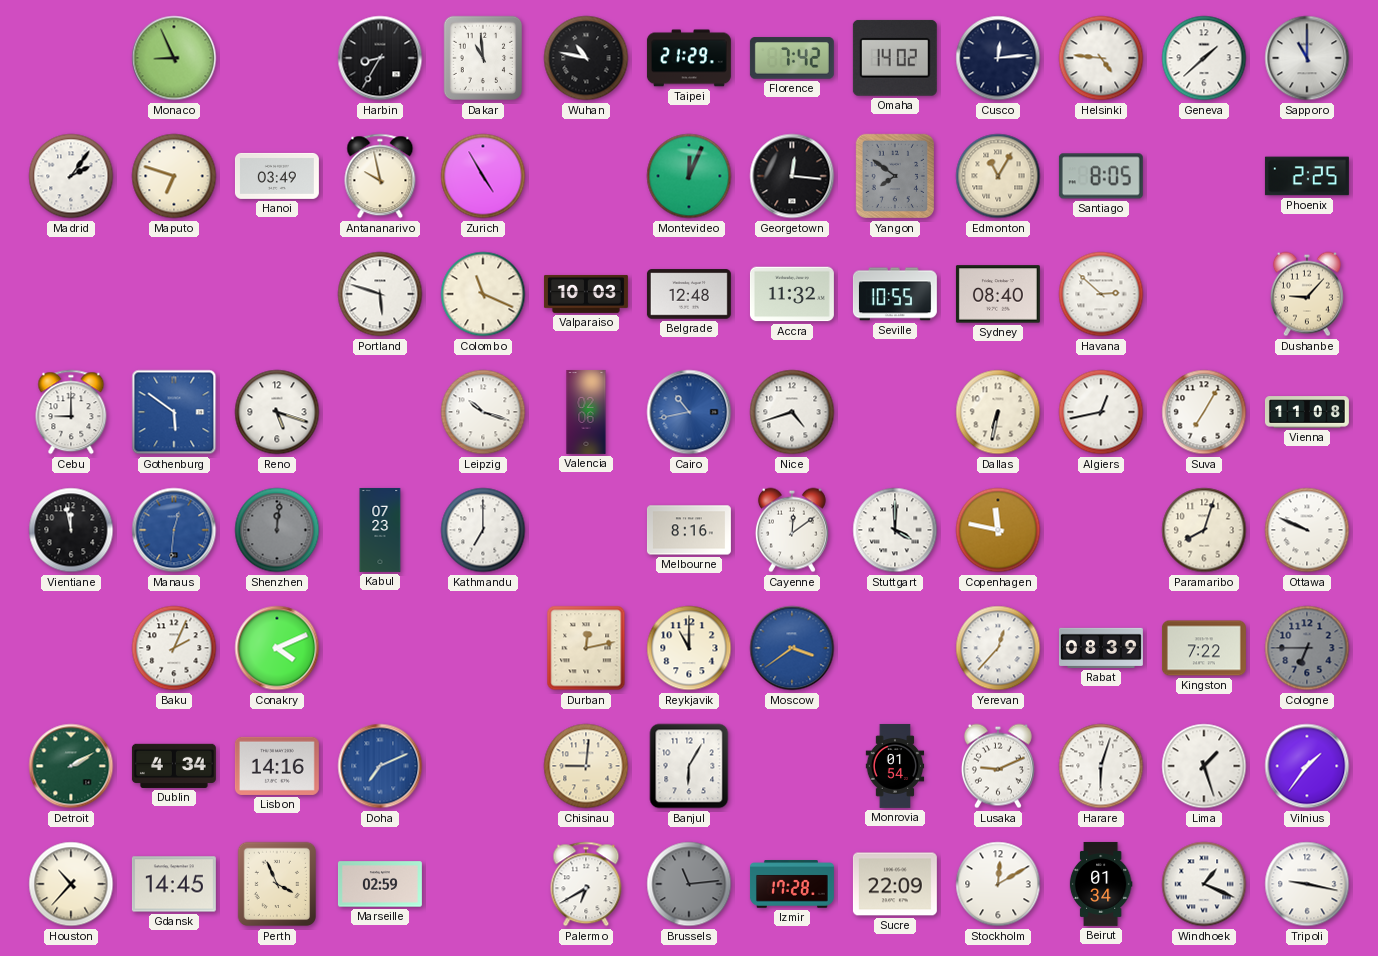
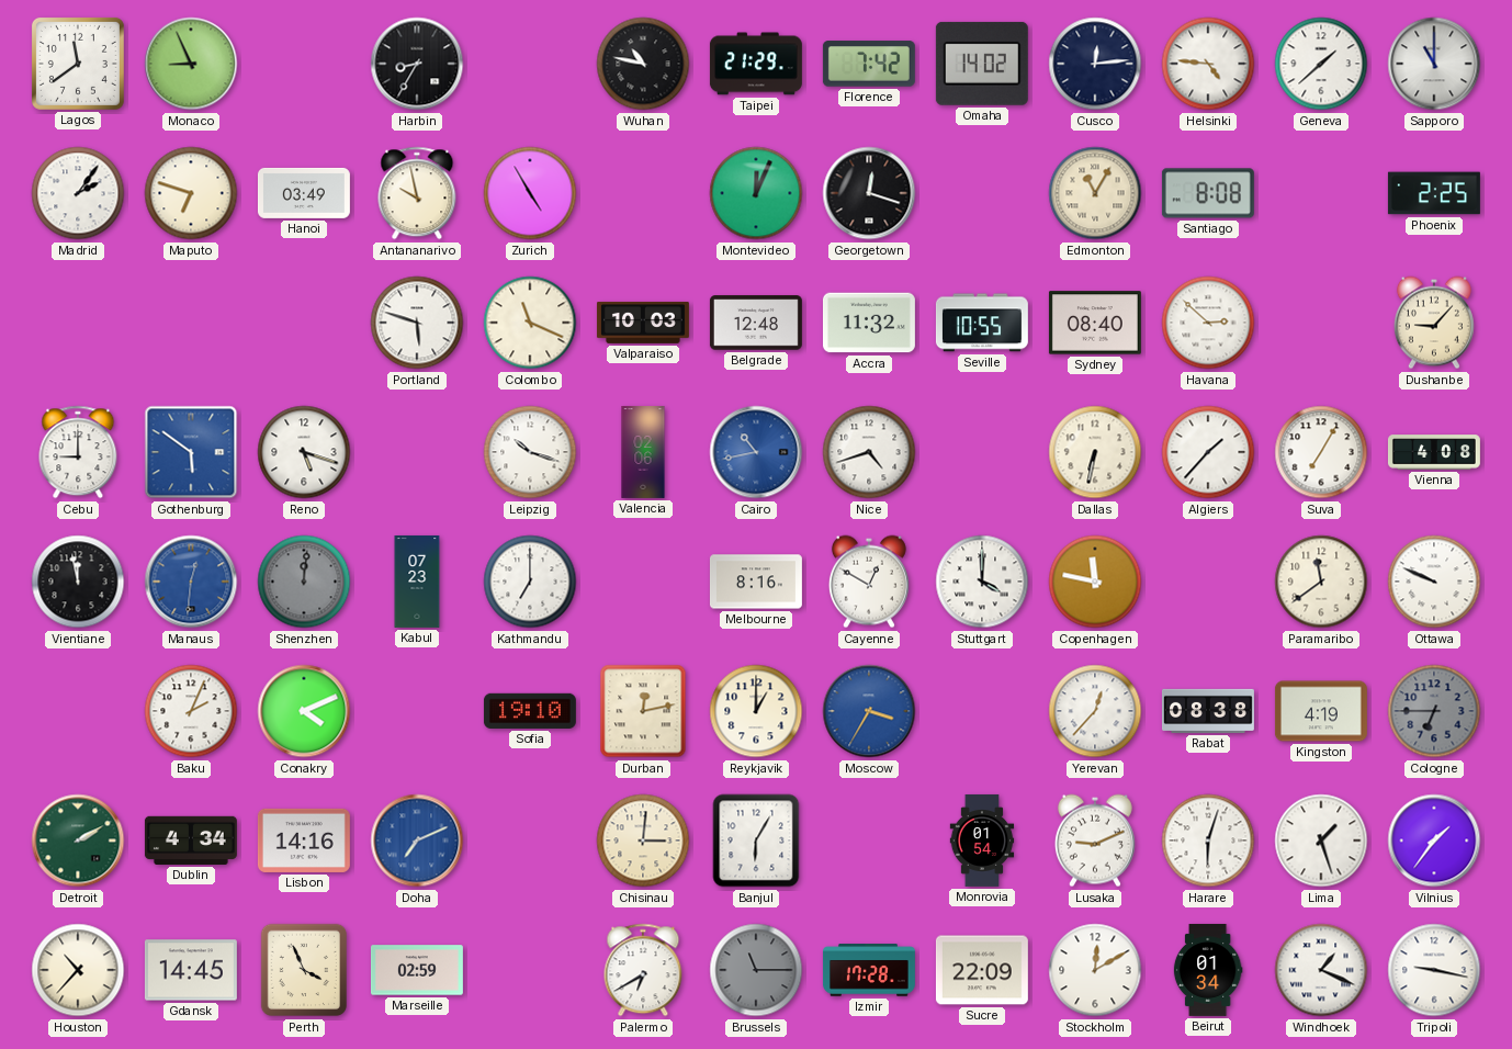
Lagos: none -> 11:39
Dakar: 10:59 -> none
Georgetown: 12:16 -> 12:18
Yangon: 7:51 -> none
Santiago: 8:05 -> 8:08
Algiers: 12:43 -> 1:37
Vienna: 11:08 -> 4:08
Cayenne: 12:09 -> 12:50
Paramaribo: 8:03 -> 11:39
Sofia: none -> 19:10
Reykjavik: 11:00 -> 1:00
Moscow: 3:39 -> 3:35
Rabat: 08:39 -> 08:38
Kingston: 7:22 -> 4:19
Chisinau: 9:01 -> 3:01
Brussels: 11:14 -> 11:15
